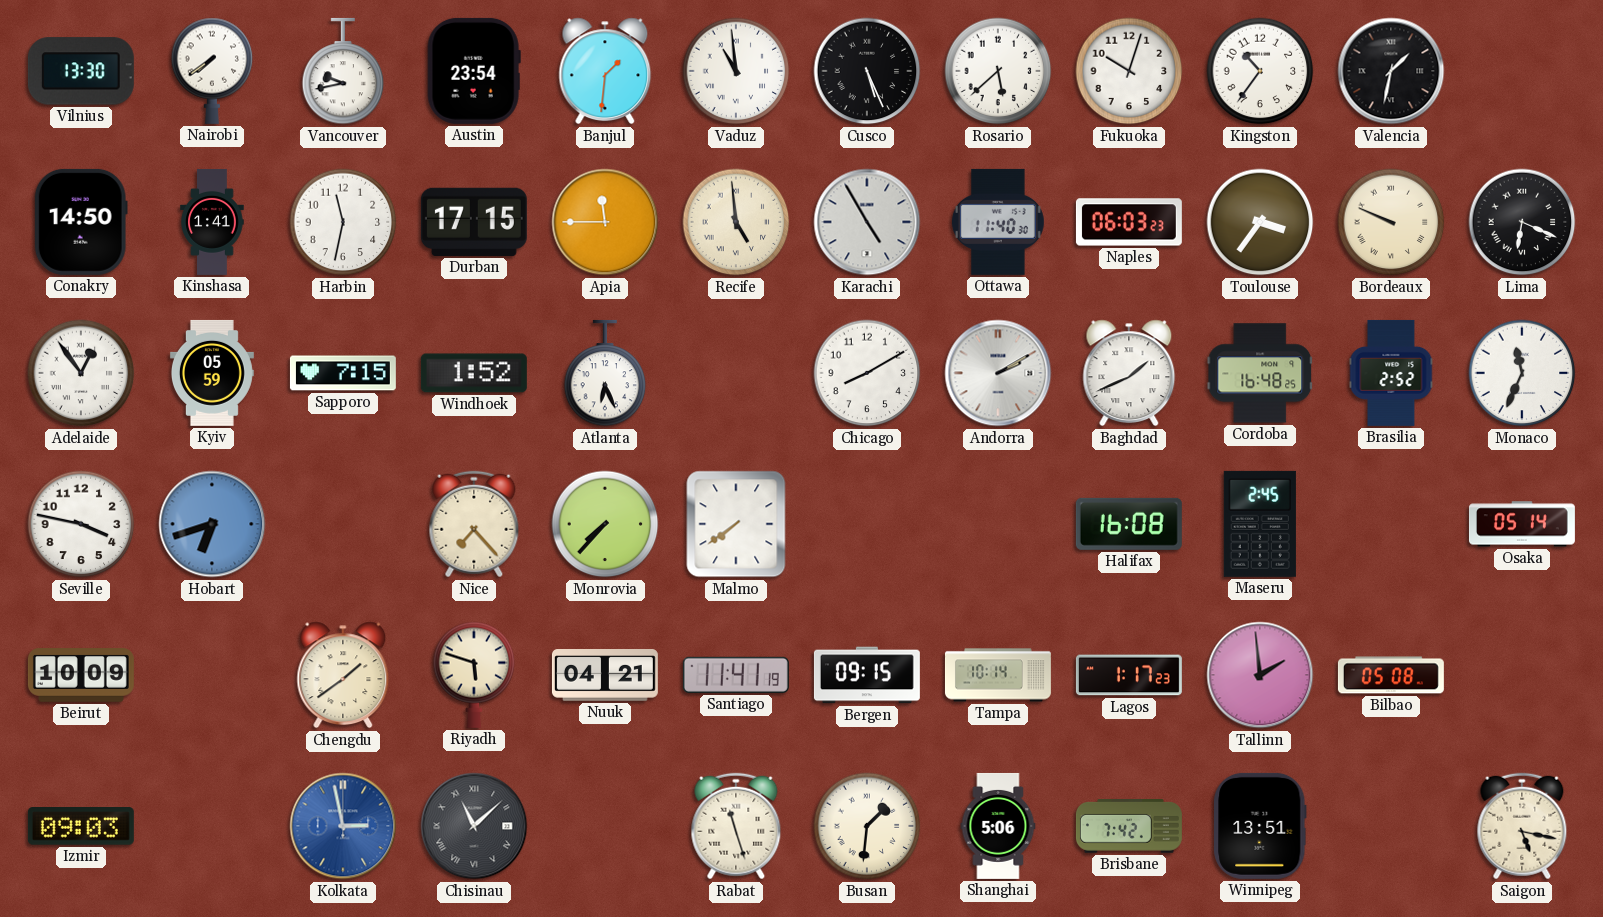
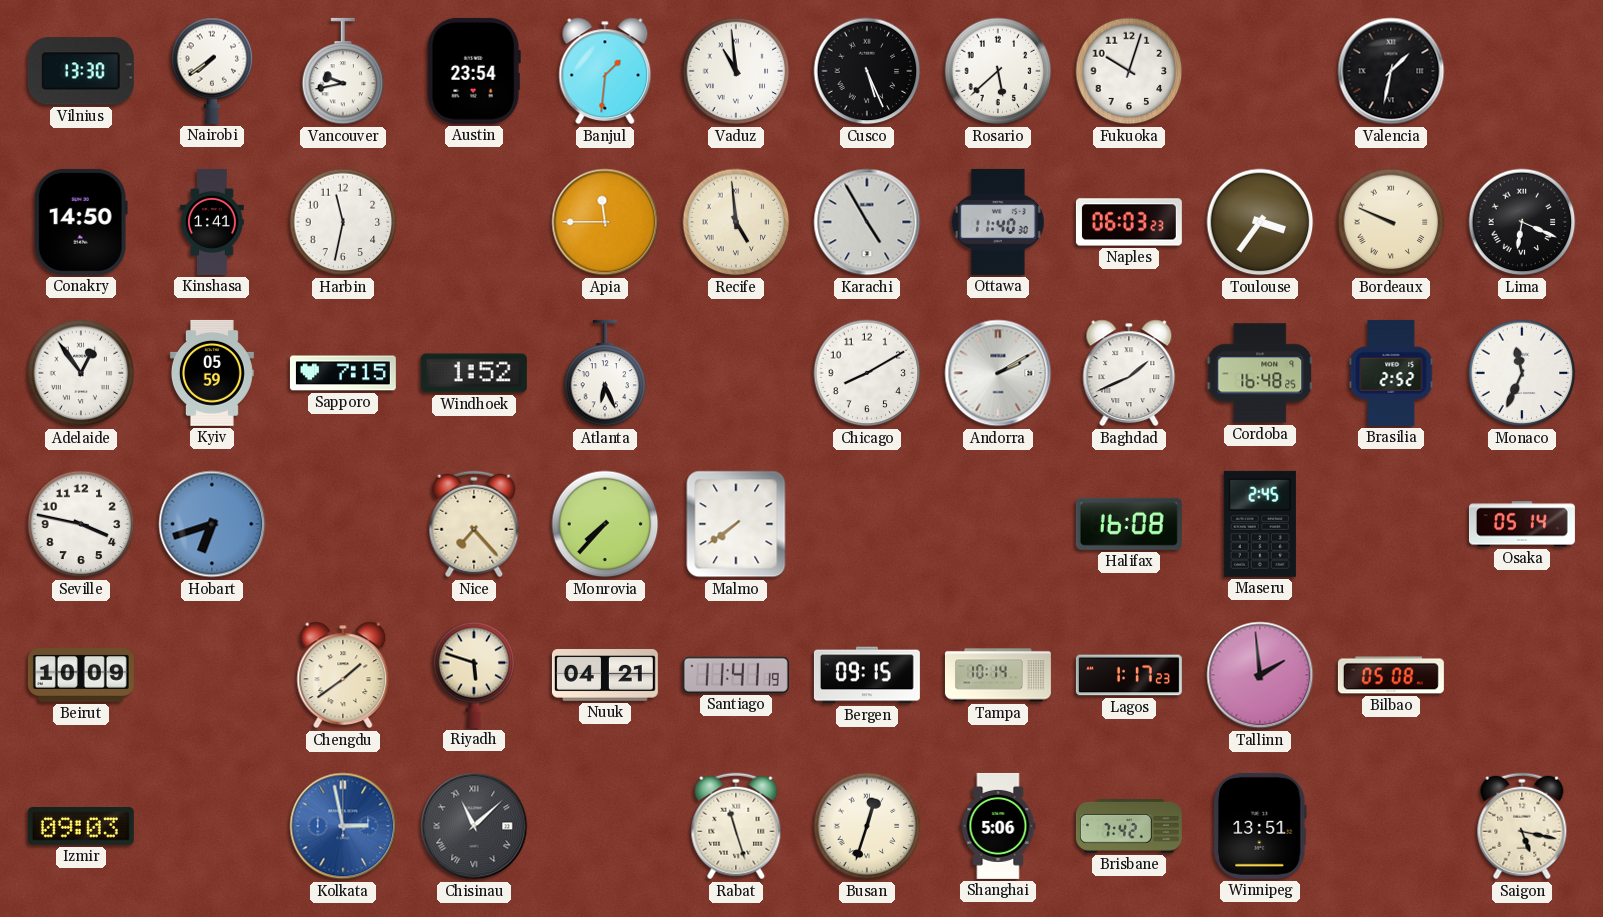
Kingston: 10:36 -> none
Durban: 17:15 -> none
Busan: 1:31 -> 12:33
